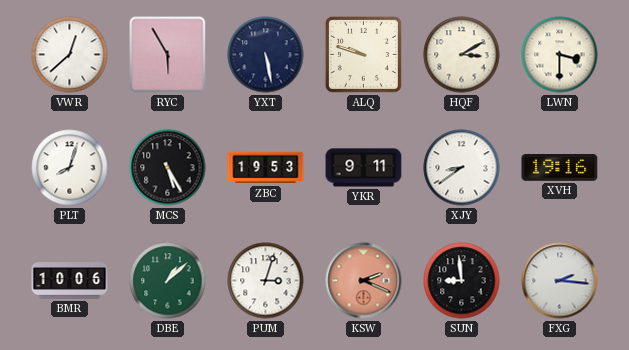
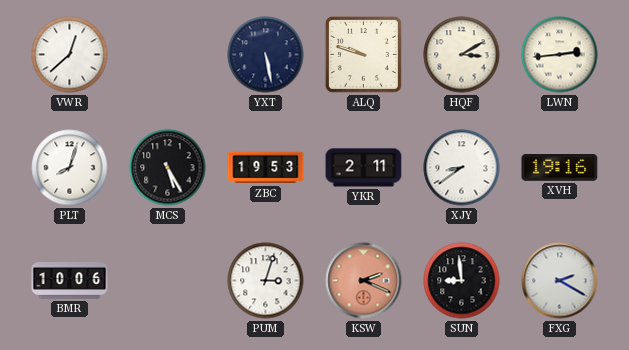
RYC: 5:55 -> none
LWN: 3:30 -> 2:44
YKR: 9:11 -> 2:11
DBE: 1:08 -> none
FXG: 2:16 -> 2:20
